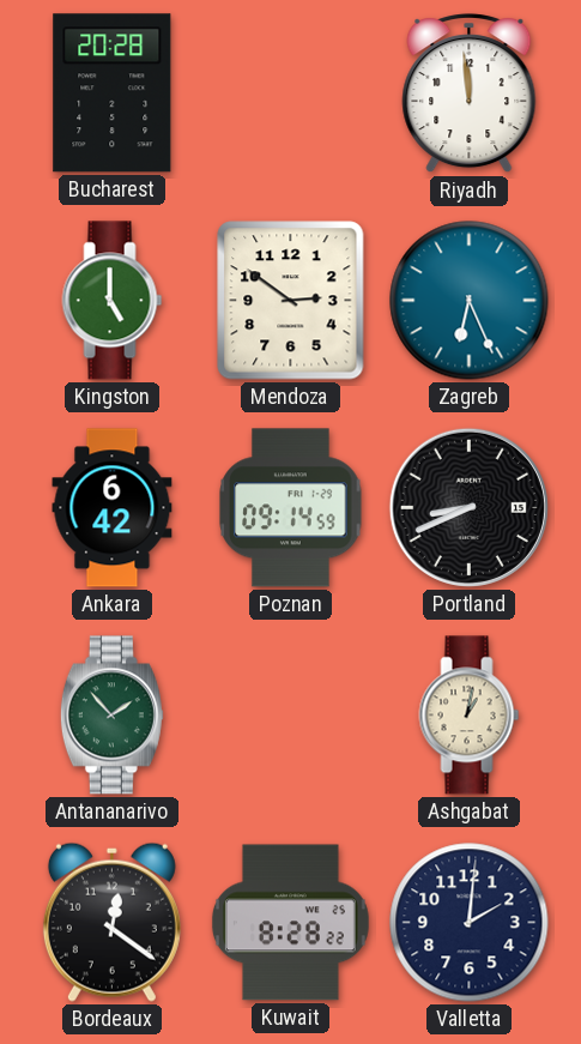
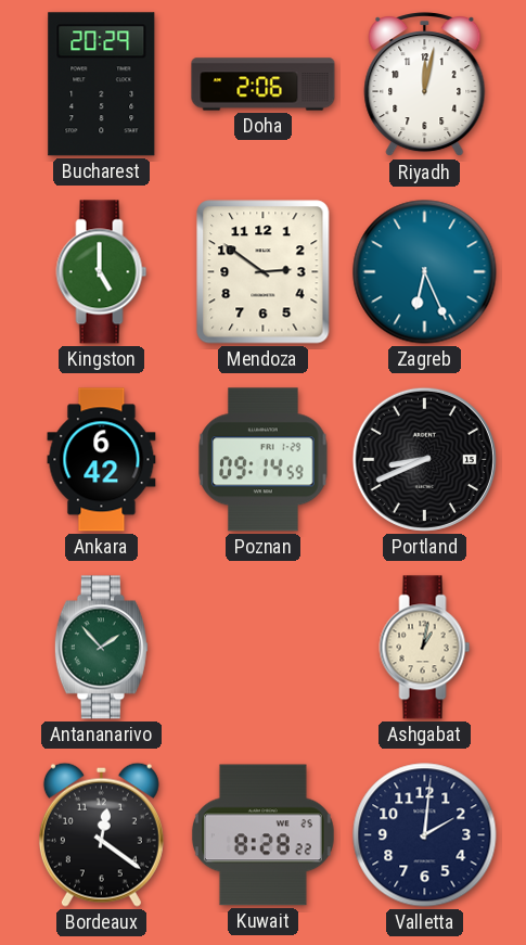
Bucharest: 20:28 -> 20:29
Doha: none -> 2:06
Riyadh: 11:59 -> 12:02
